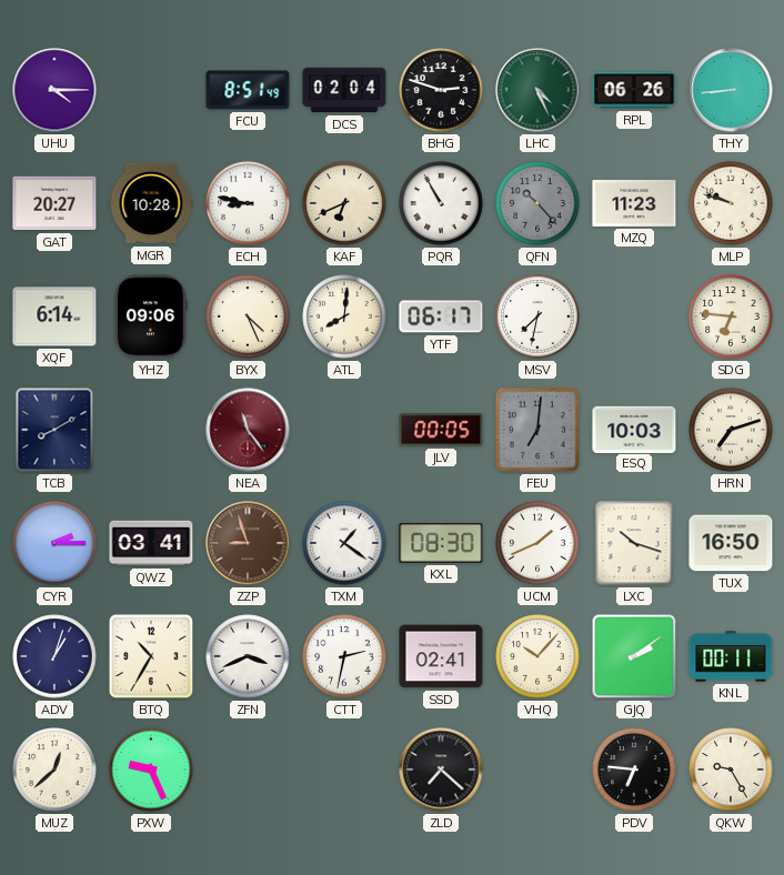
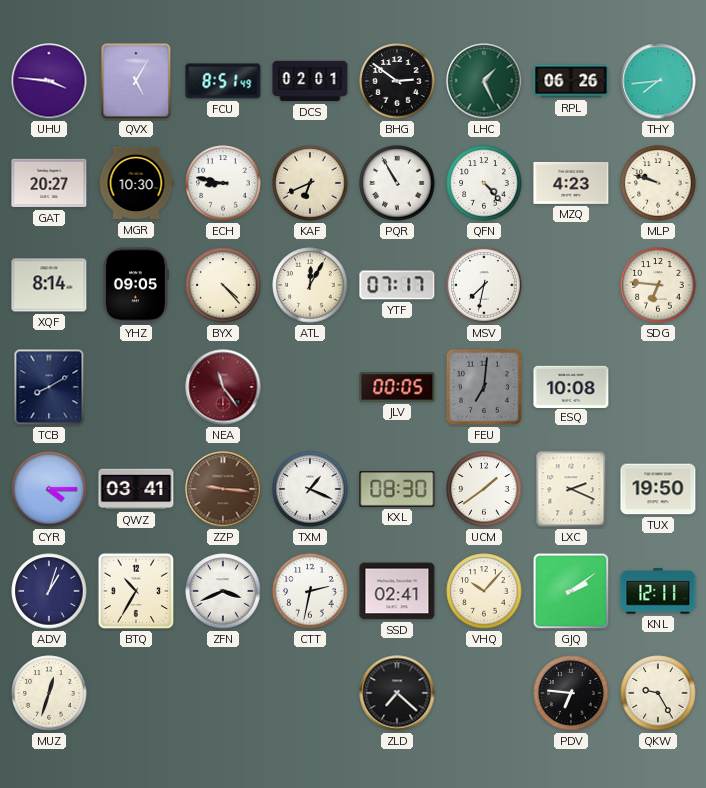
UHU: 4:15 -> 3:46
QVX: none -> 5:05
DCS: 02:04 -> 02:01
BHG: 2:48 -> 2:51
LHC: 4:26 -> 1:26
THY: 8:44 -> 7:44
MGR: 10:28 -> 10:30
QFN: 10:23 -> 4:23
QFN dial: grey -> white
MZQ: 11:23 -> 4:23
XQF: 6:14 -> 8:14
YHZ: 09:06 -> 09:05
BYX: 4:26 -> 4:23
ATL: 8:01 -> 12:05
YTF: 06:17 -> 07:17
ESQ: 10:03 -> 10:08
HRN: 7:12 -> none
CYR: 2:15 -> 4:15
ZZP: 8:57 -> 9:16
TXM: 1:21 -> 1:19
UCM: 1:41 -> 1:39
LXC: 10:18 -> 2:19
TUX: 16:50 -> 19:50
KNL: 00:11 -> 12:11
MUZ: 12:38 -> 12:33
PXW: 9:26 -> none
